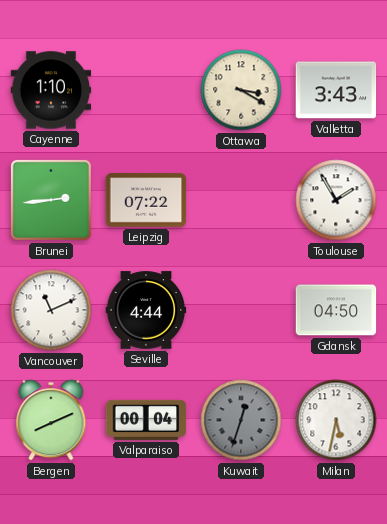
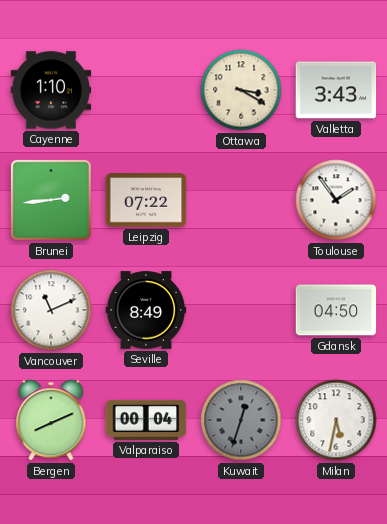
Toulouse: 1:55 -> 1:54
Seville: 4:44 -> 8:49
